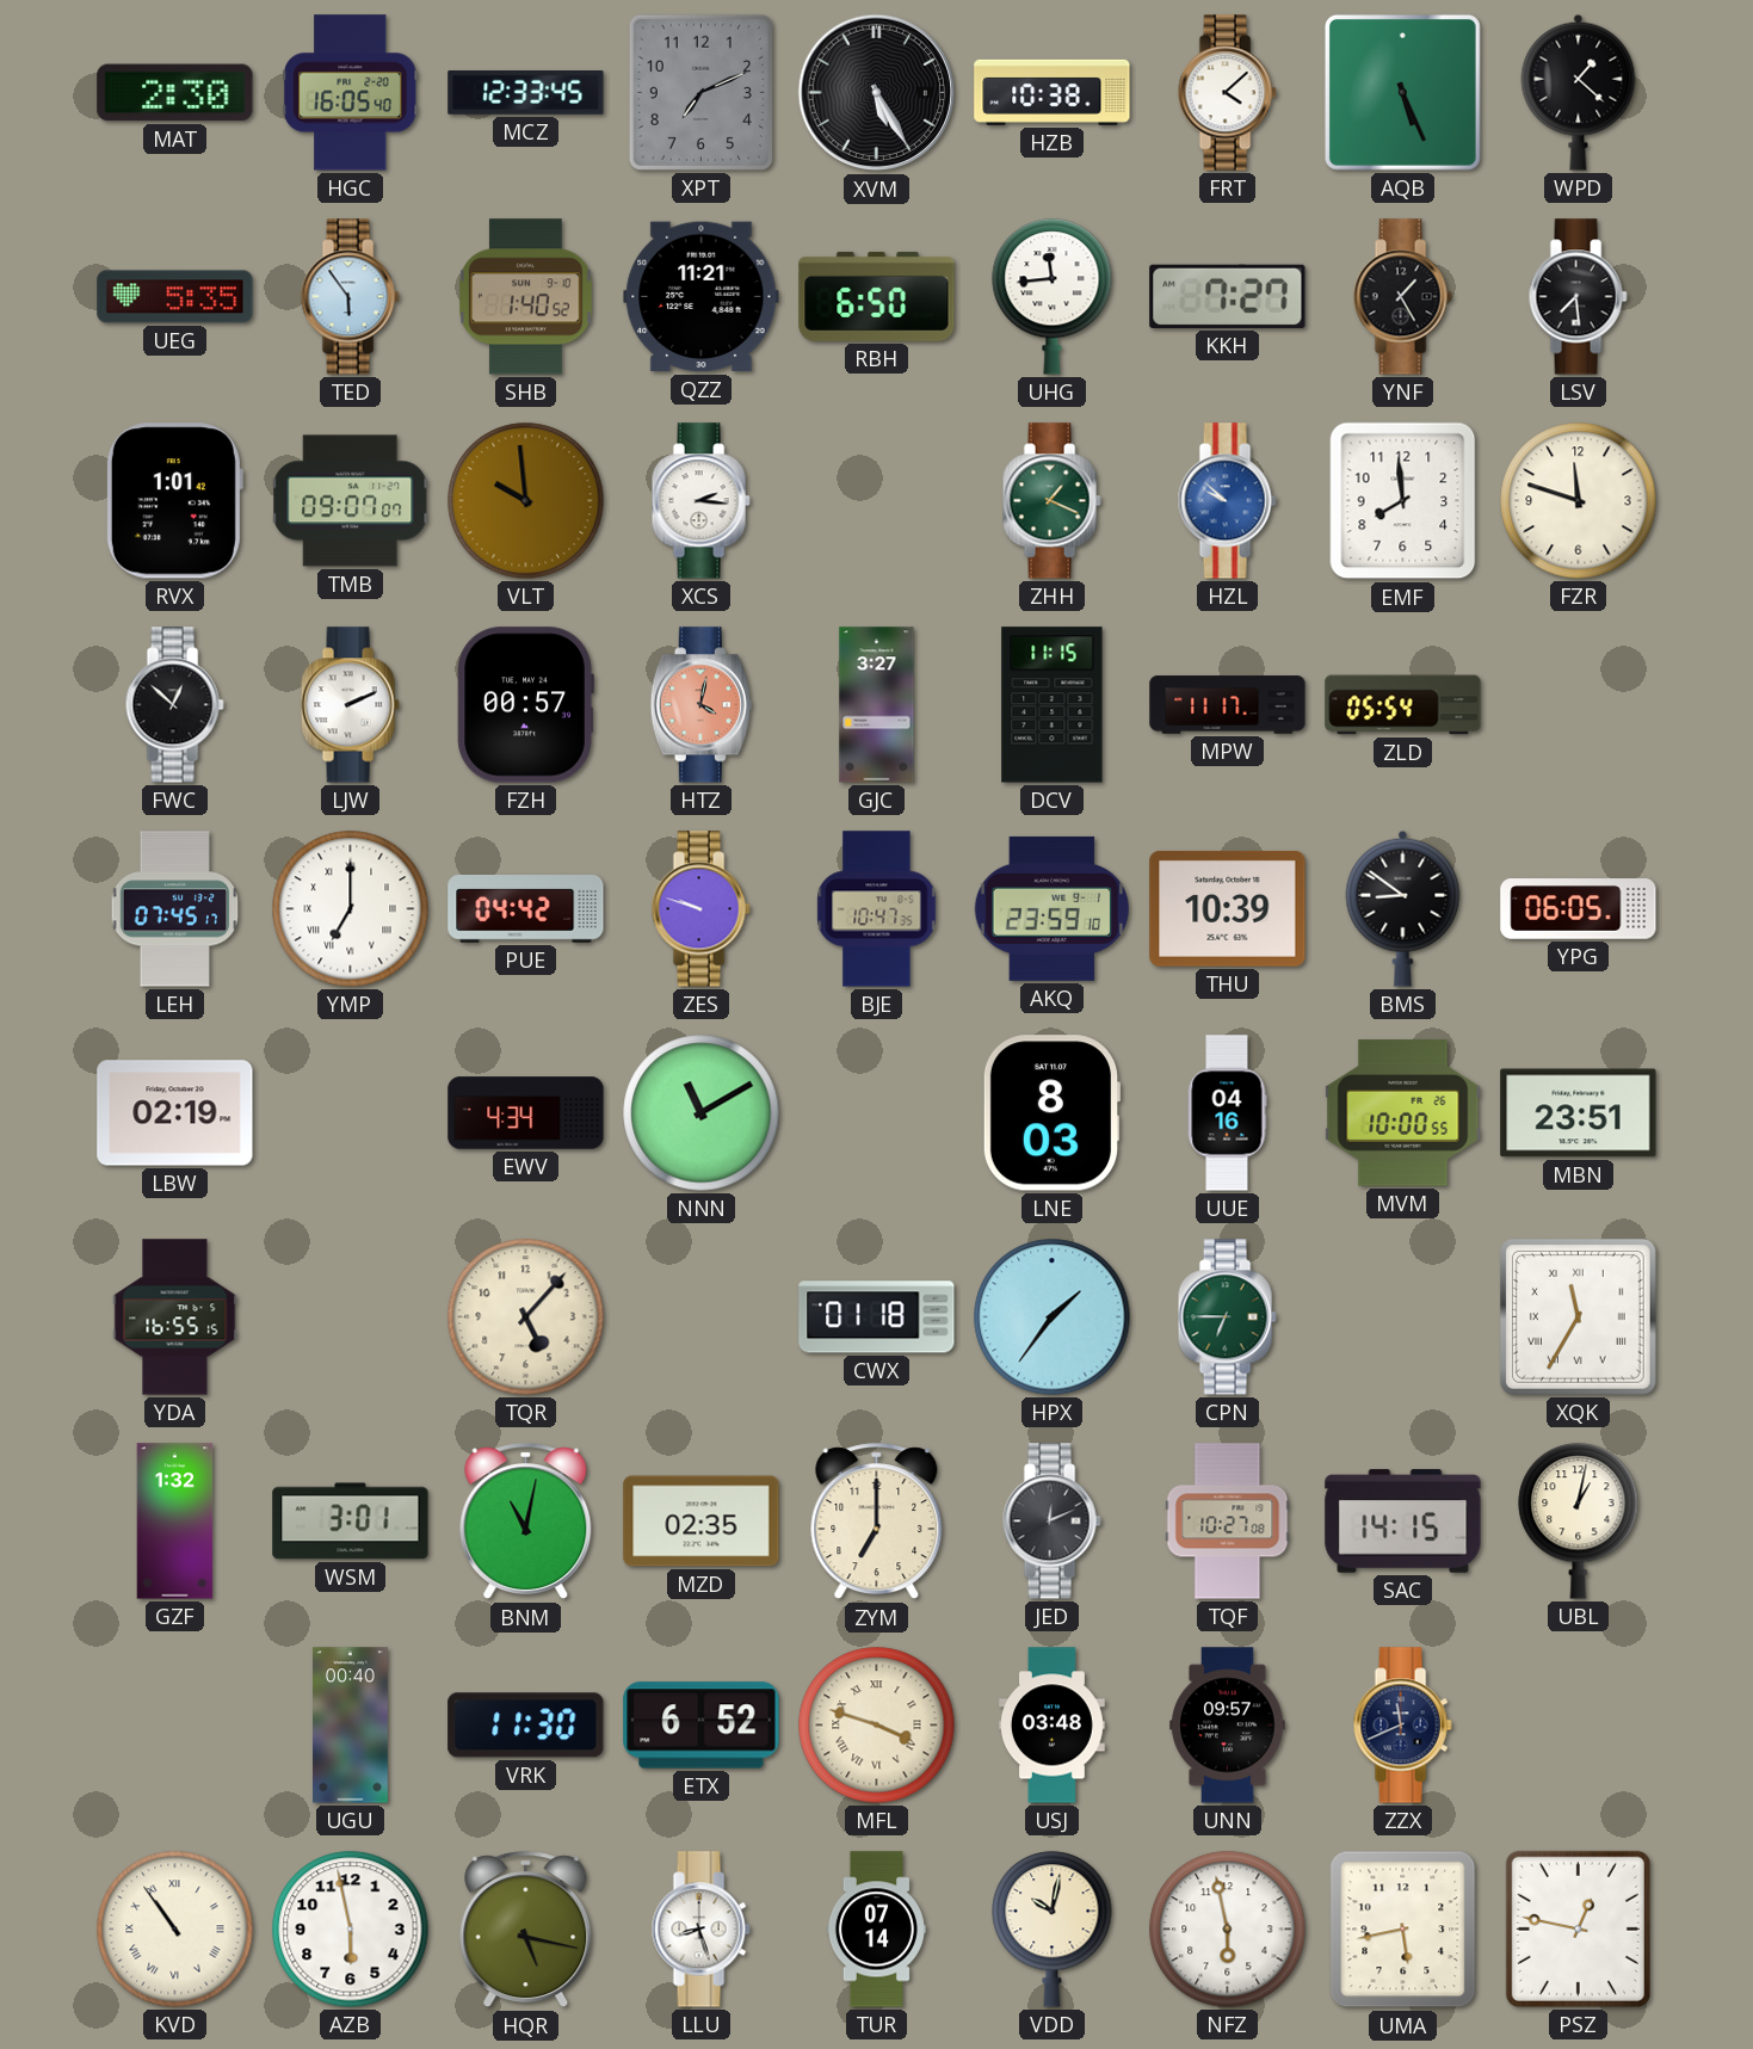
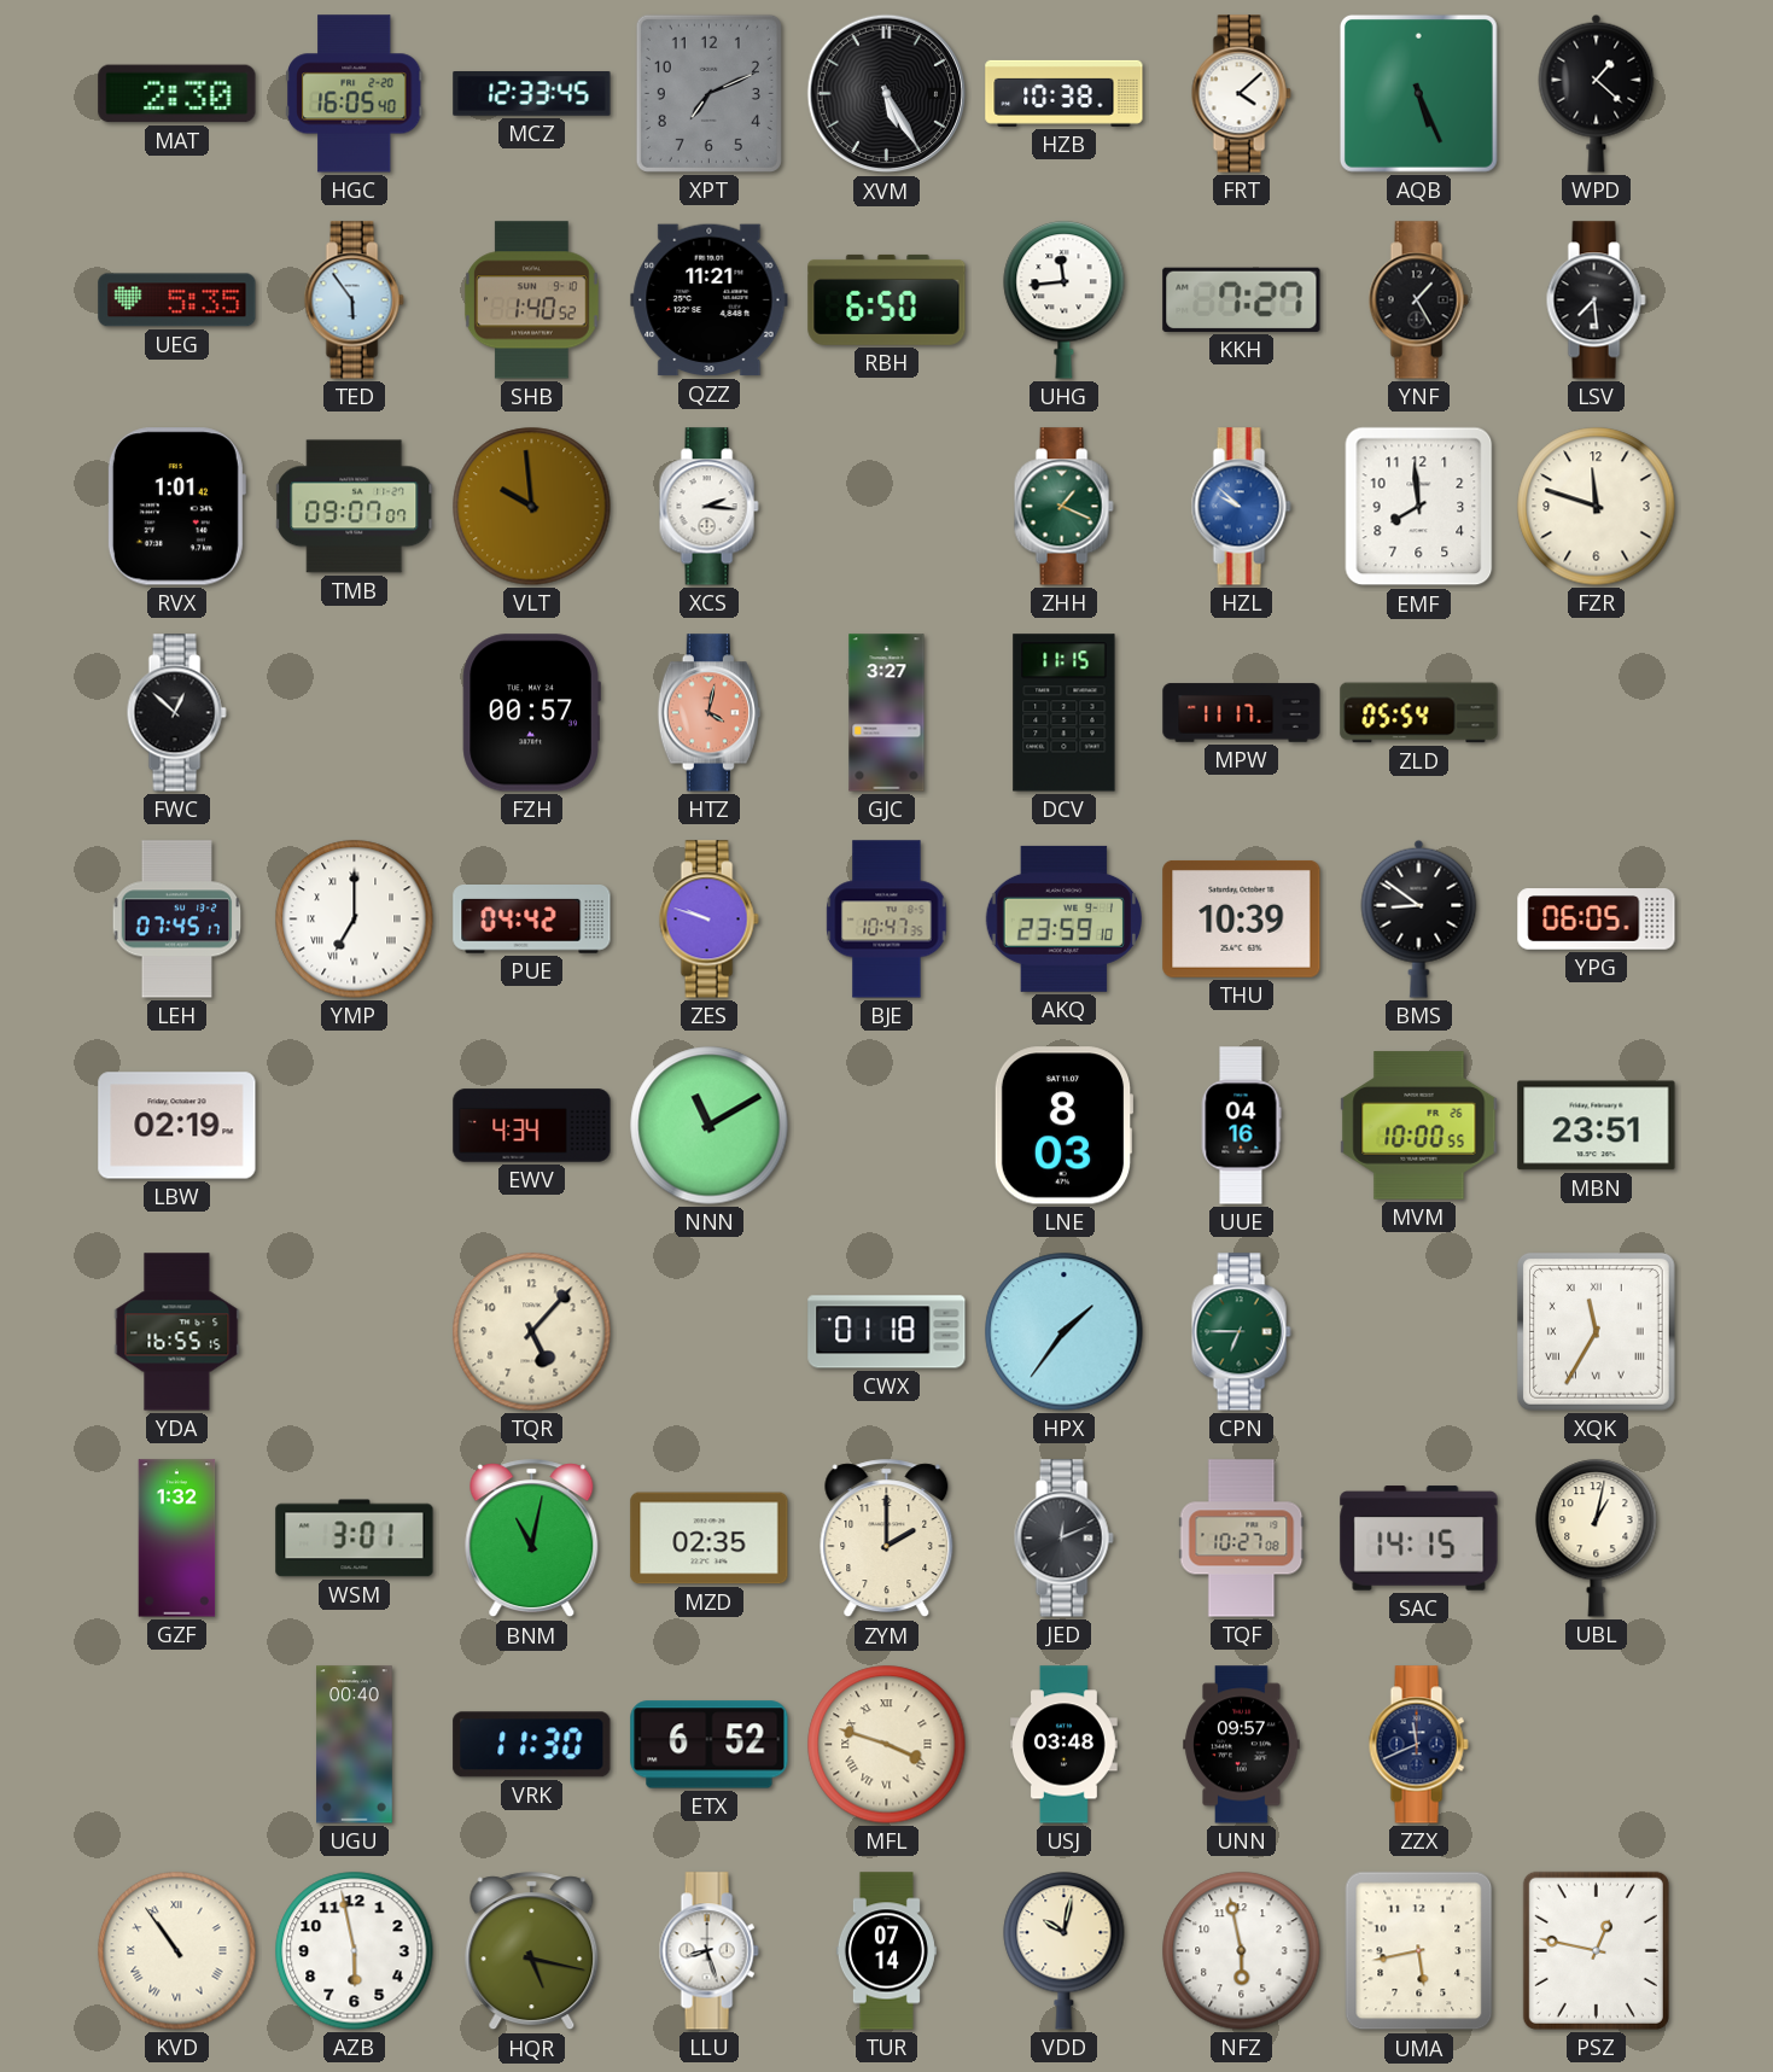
LJW: 2:11 -> none
ZYM: 7:00 -> 2:00
